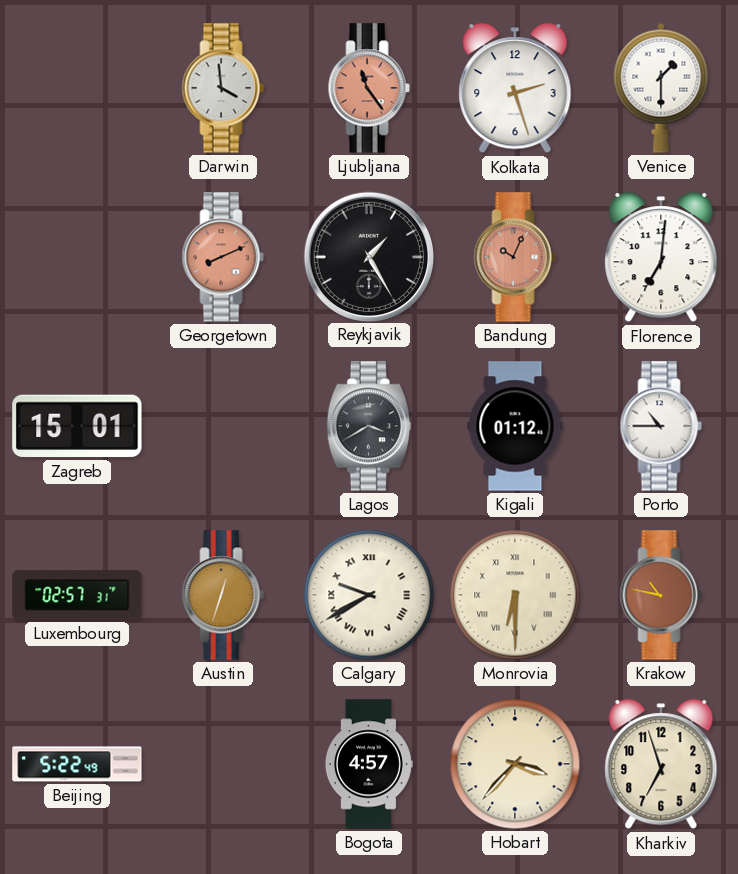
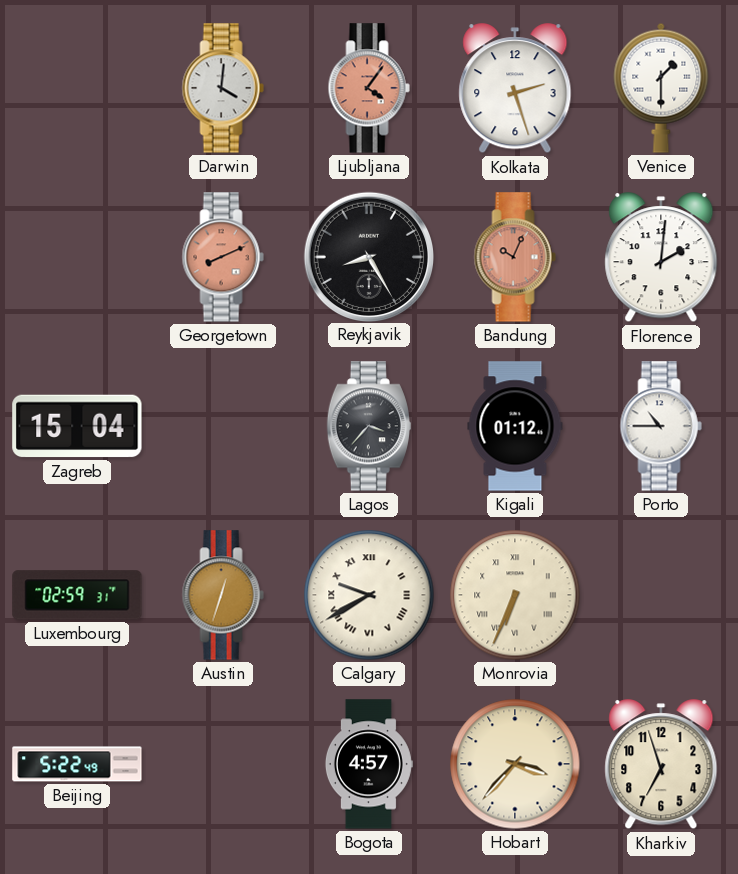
Darwin: 3:59 -> 4:01
Ljubljana: 11:24 -> 4:06
Reykjavik: 1:25 -> 8:25
Florence: 7:01 -> 2:01
Zagreb: 15:01 -> 15:04
Lagos: 3:40 -> 3:37
Luxembourg: 02:57 -> 02:59
Monrovia: 6:30 -> 6:34
Krakow: 10:47 -> none
